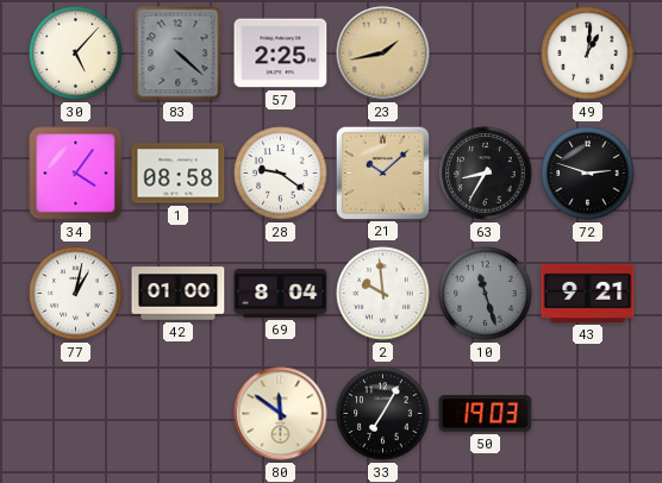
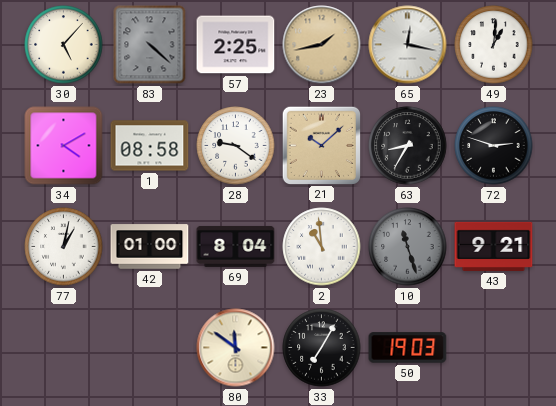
65: none -> 12:17
34: 4:06 -> 4:10
2: 9:59 -> 10:59
